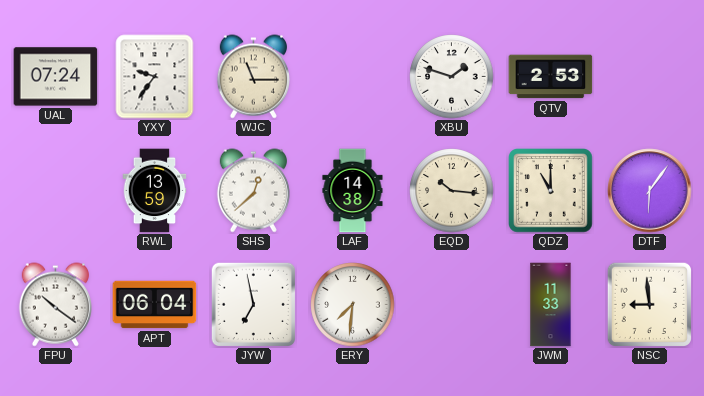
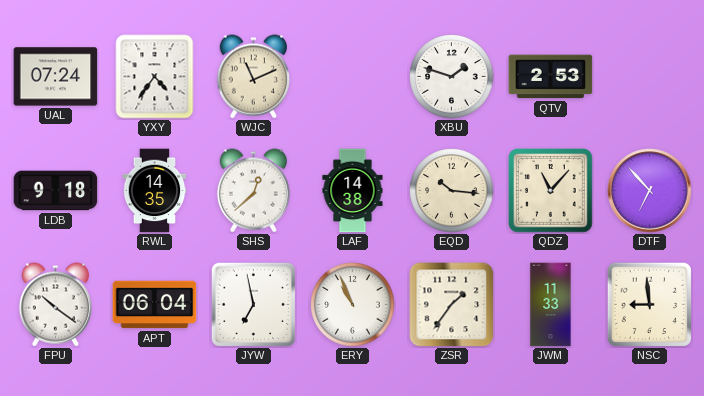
YXY: 9:36 -> 4:36
WJC: 11:15 -> 11:11
LDB: none -> 9:18
RWL: 13:59 -> 14:35
QDZ: 11:00 -> 11:07
DTF: 6:06 -> 6:53
ERY: 7:31 -> 10:56
ZSR: none -> 1:36
